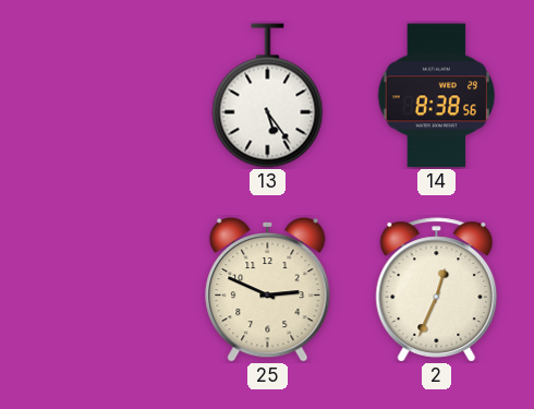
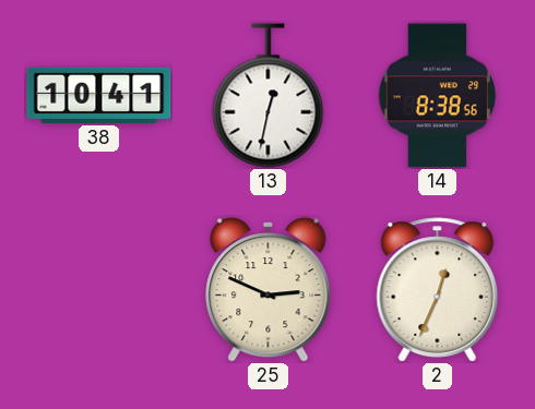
38: none -> 10:41
13: 5:24 -> 12:32
